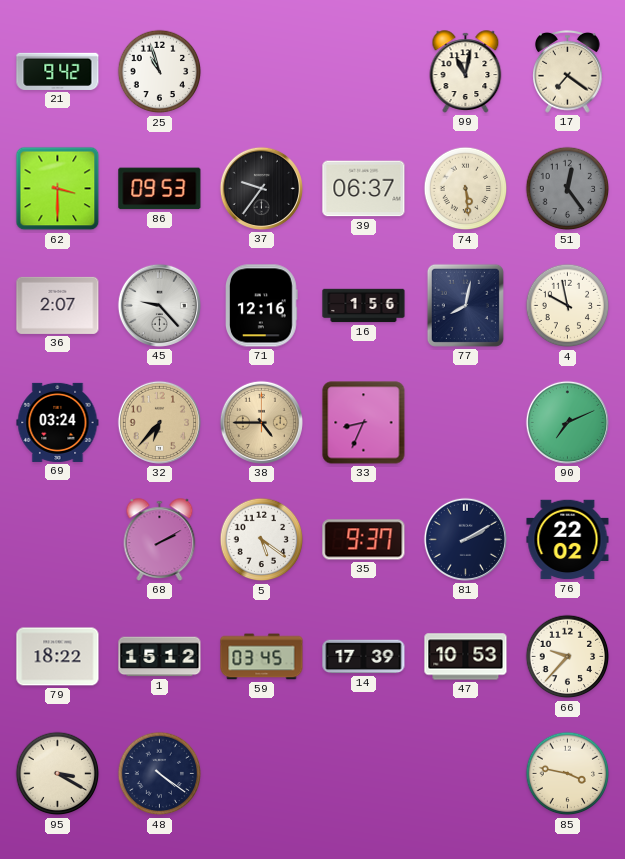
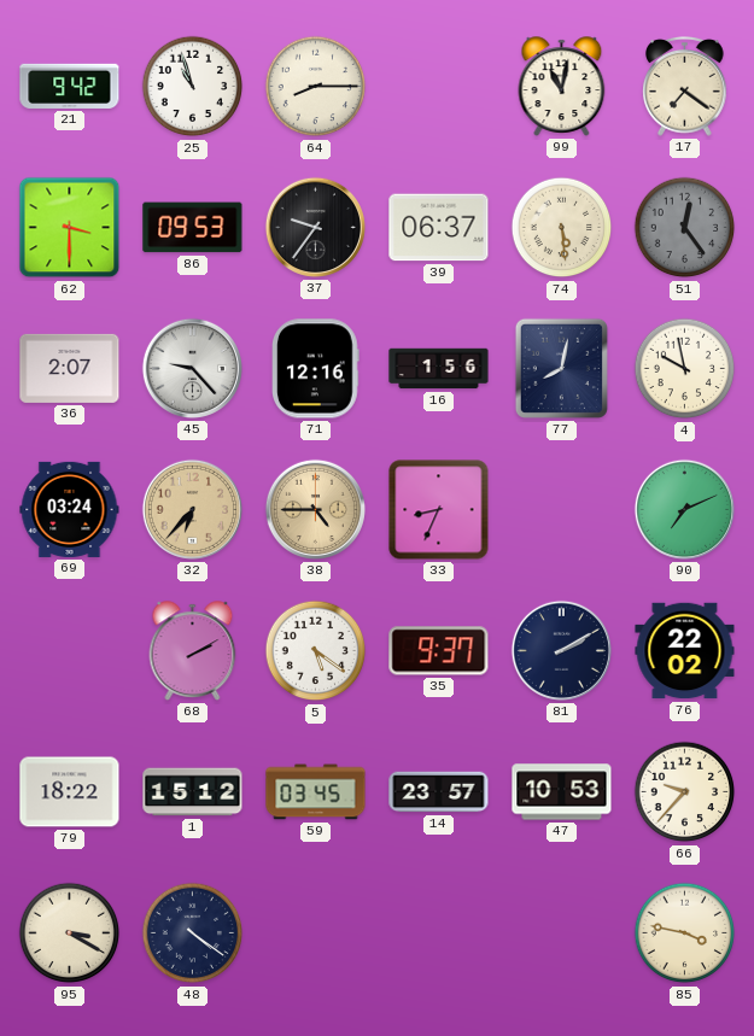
64: none -> 8:15
14: 17:39 -> 23:57
